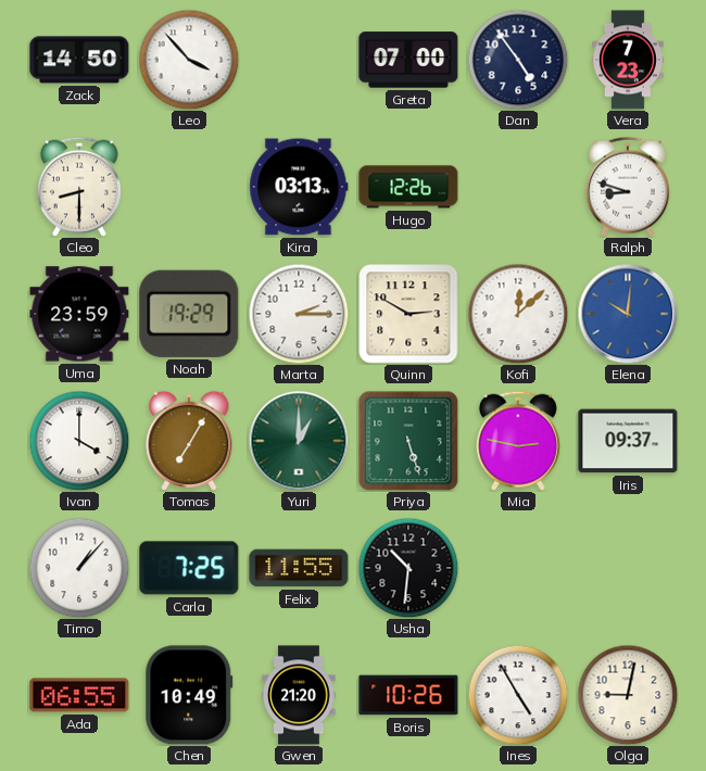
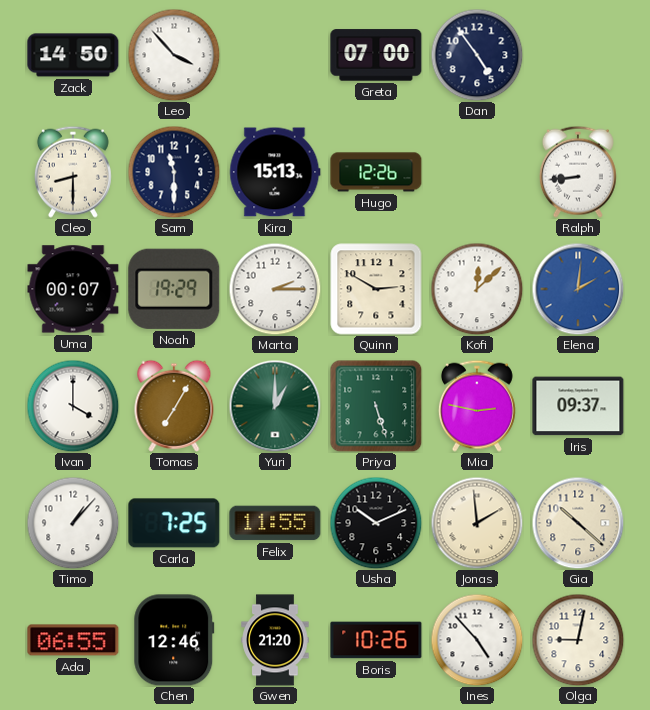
Vera: 7:23 -> none
Sam: none -> 11:30
Kira: 03:13 -> 15:13
Ralph: 8:48 -> 8:44
Uma: 23:59 -> 00:07
Elena: 10:01 -> 2:01
Usha: 10:31 -> 10:11
Jonas: none -> 1:59
Gia: none -> 10:22
Chen: 10:49 -> 12:46
Ines: 4:55 -> 4:53
